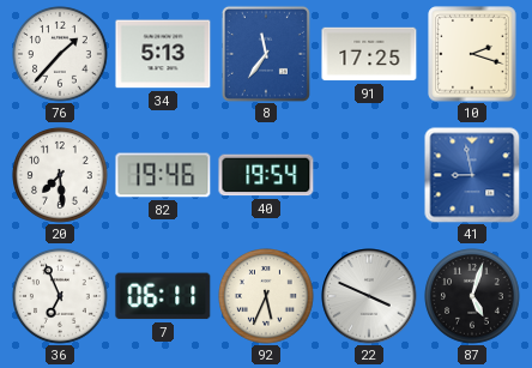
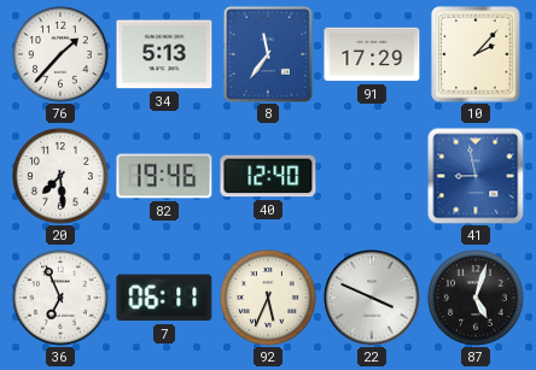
91: 17:25 -> 17:29
10: 2:18 -> 2:07
40: 19:54 -> 12:40
